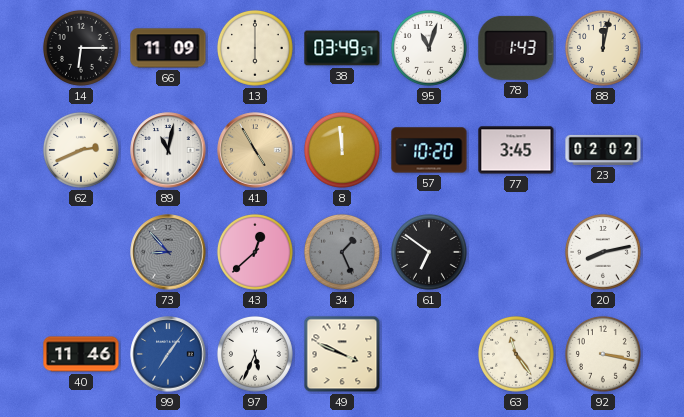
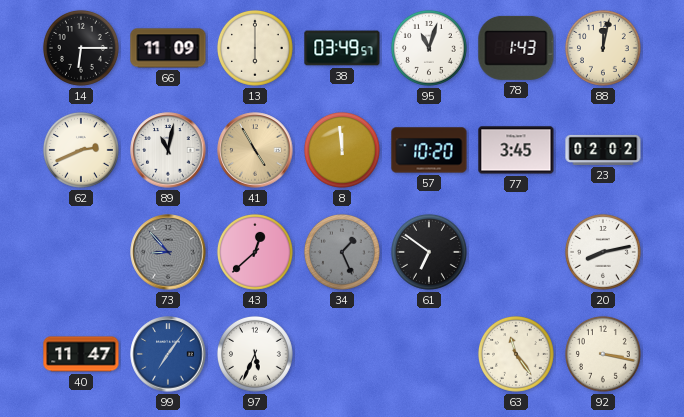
40: 11:46 -> 11:47
49: 3:49 -> none
